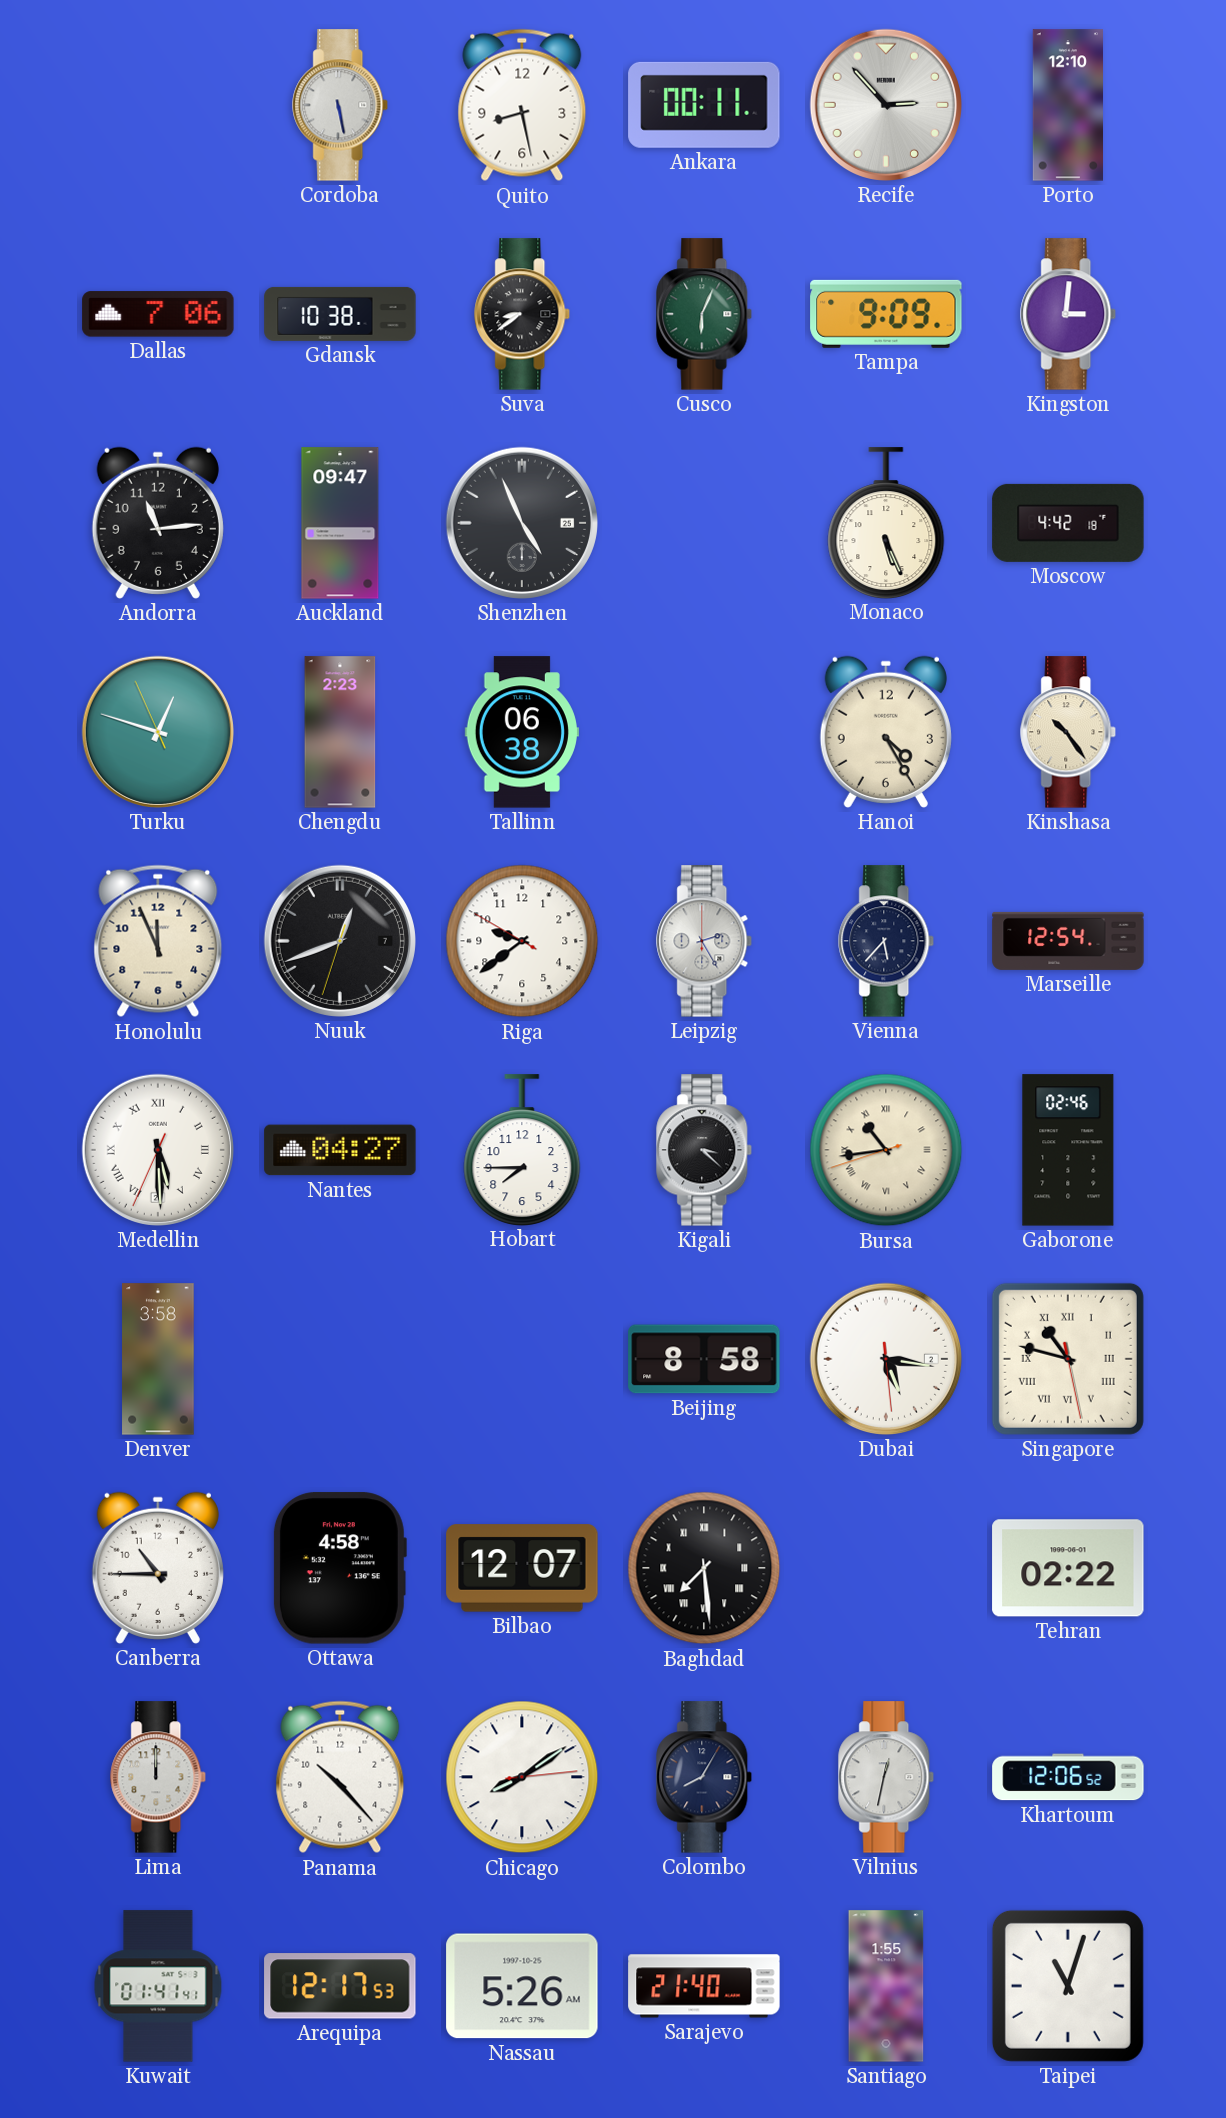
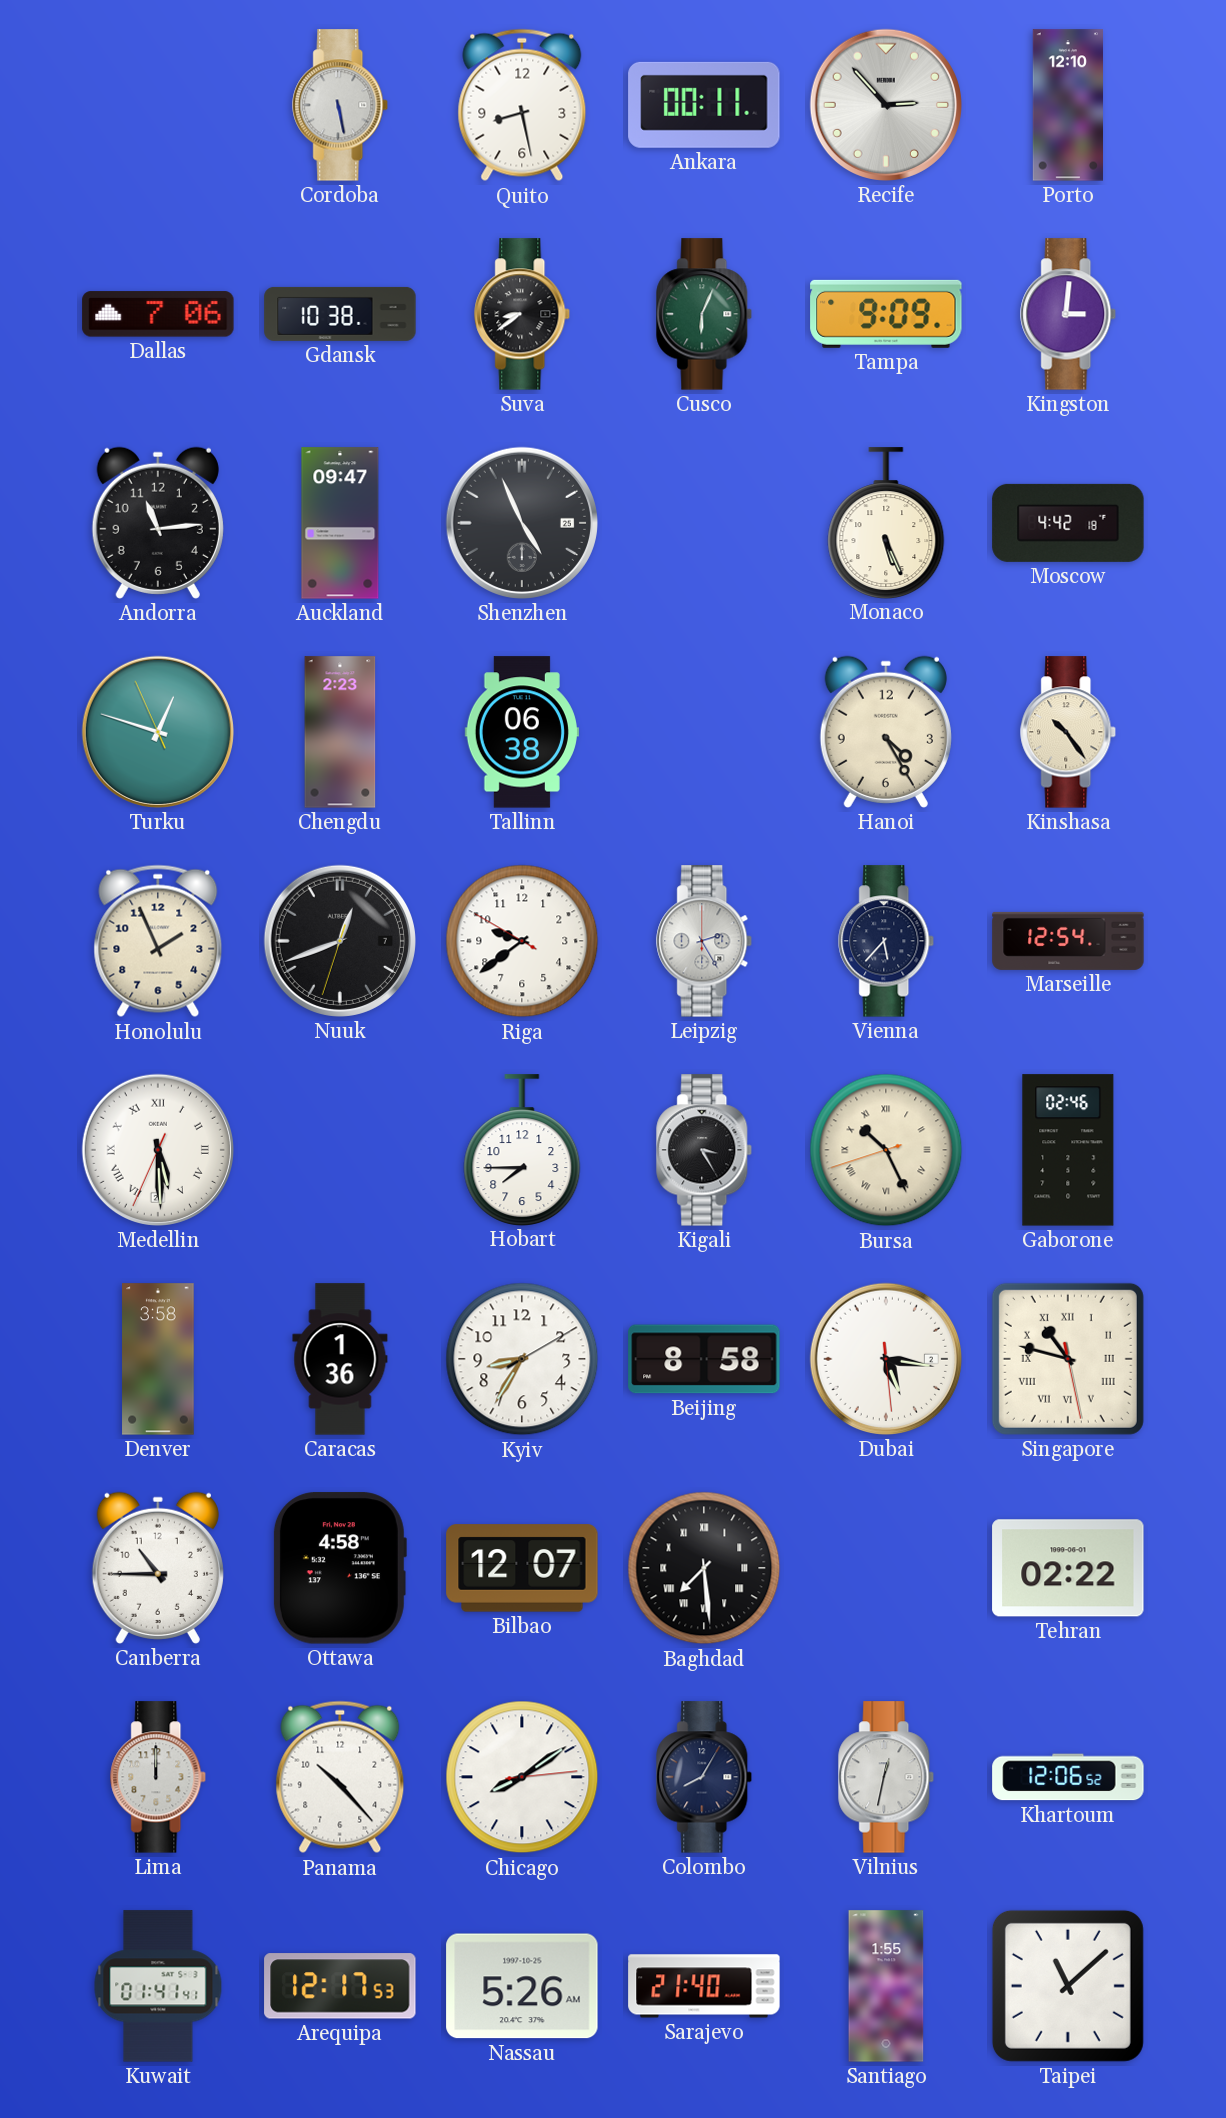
Honolulu: 11:56 -> 1:56
Nantes: 04:27 -> none
Kigali: 3:22 -> 3:25
Bursa: 10:43 -> 10:25
Caracas: none -> 1:36
Kyiv: none -> 8:35
Taipei: 11:03 -> 11:08
